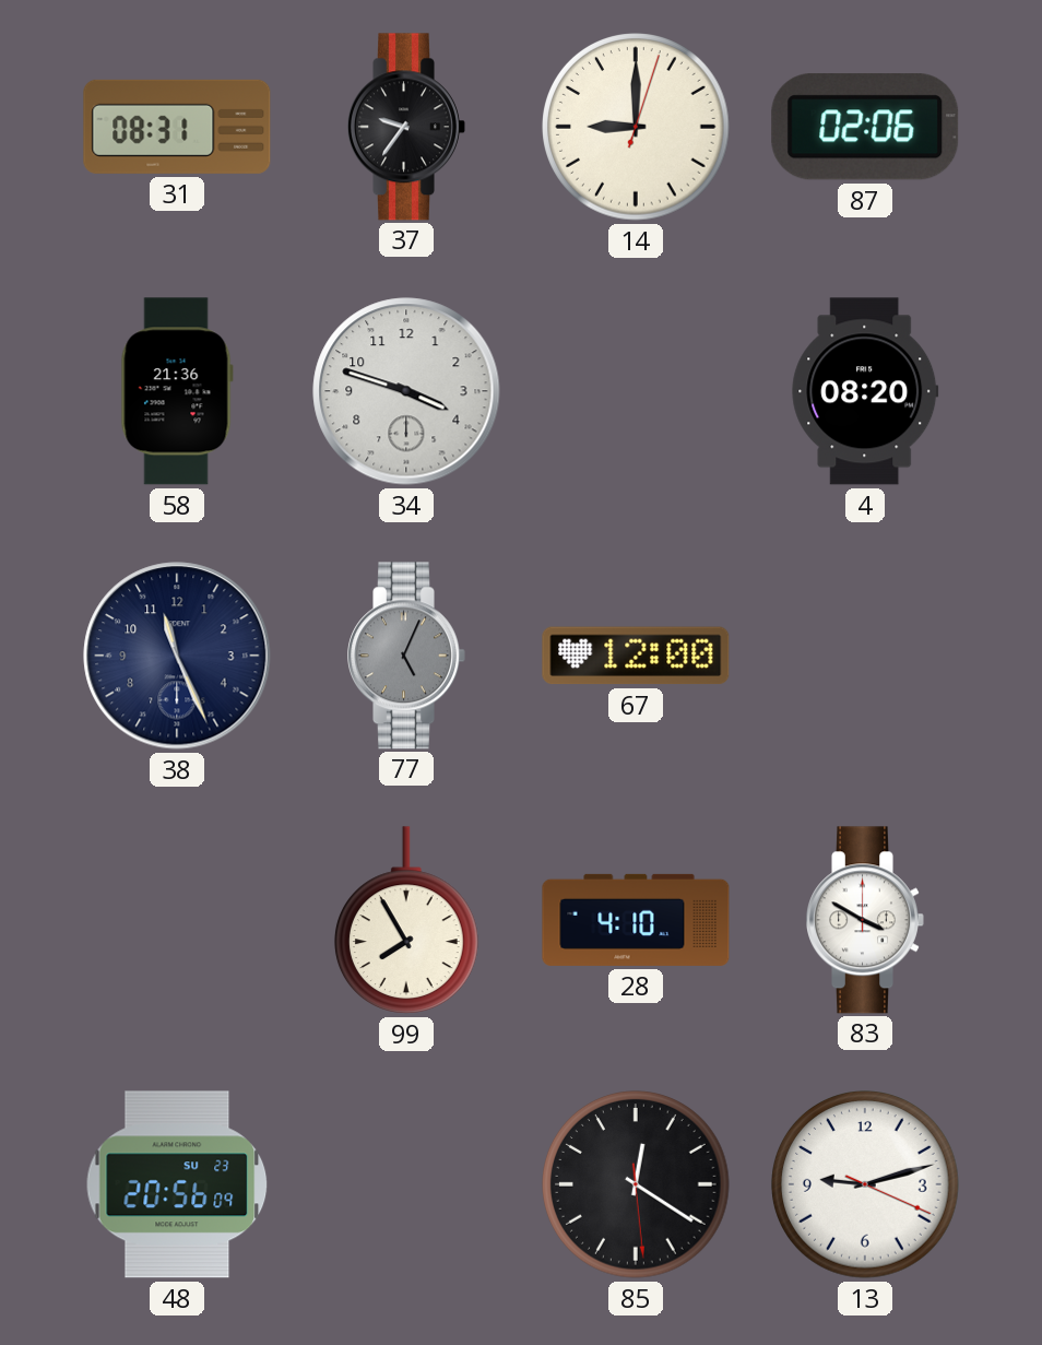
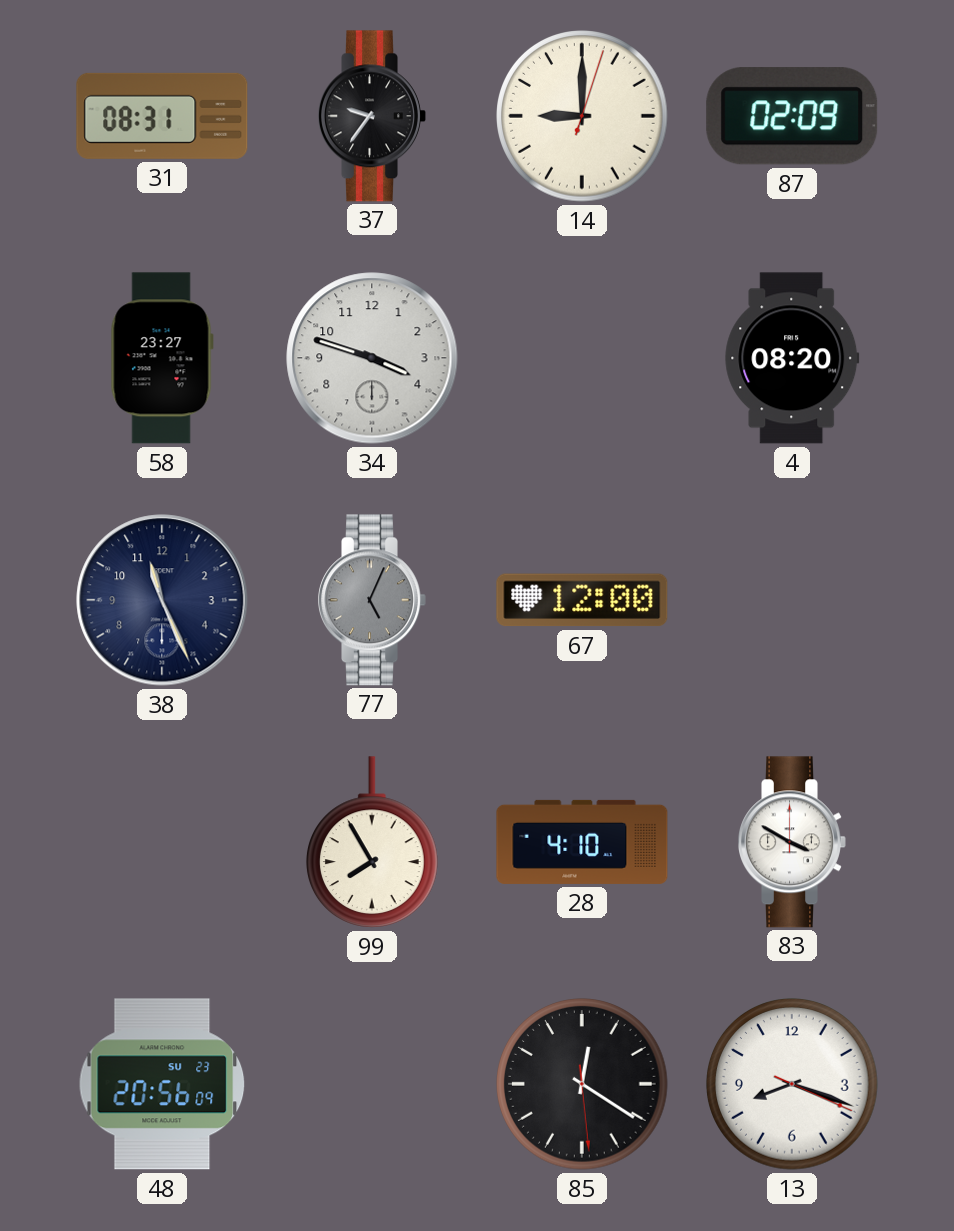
87: 02:06 -> 02:09
58: 21:36 -> 23:27
13: 9:12 -> 8:18
